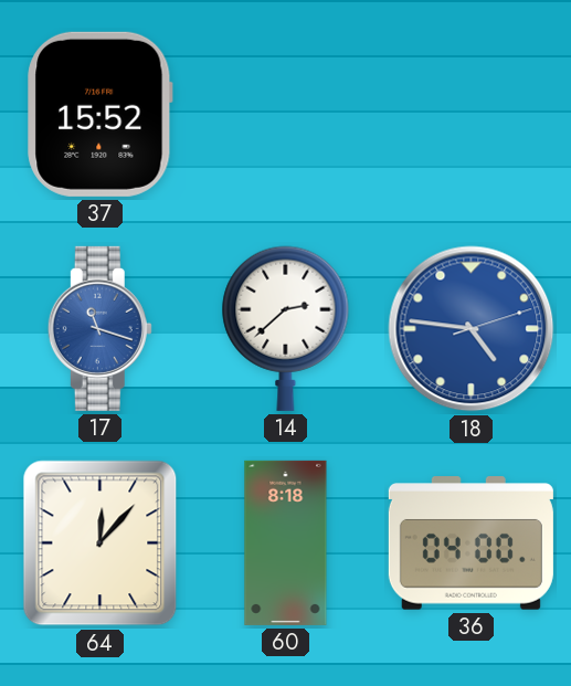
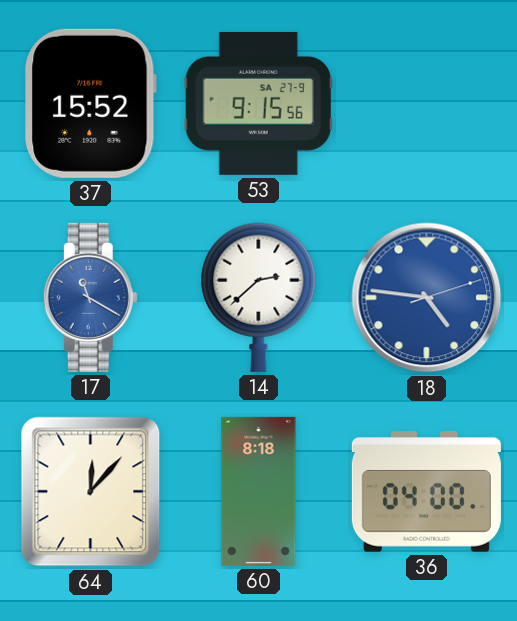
53: none -> 9:15
17: 11:18 -> 11:20
